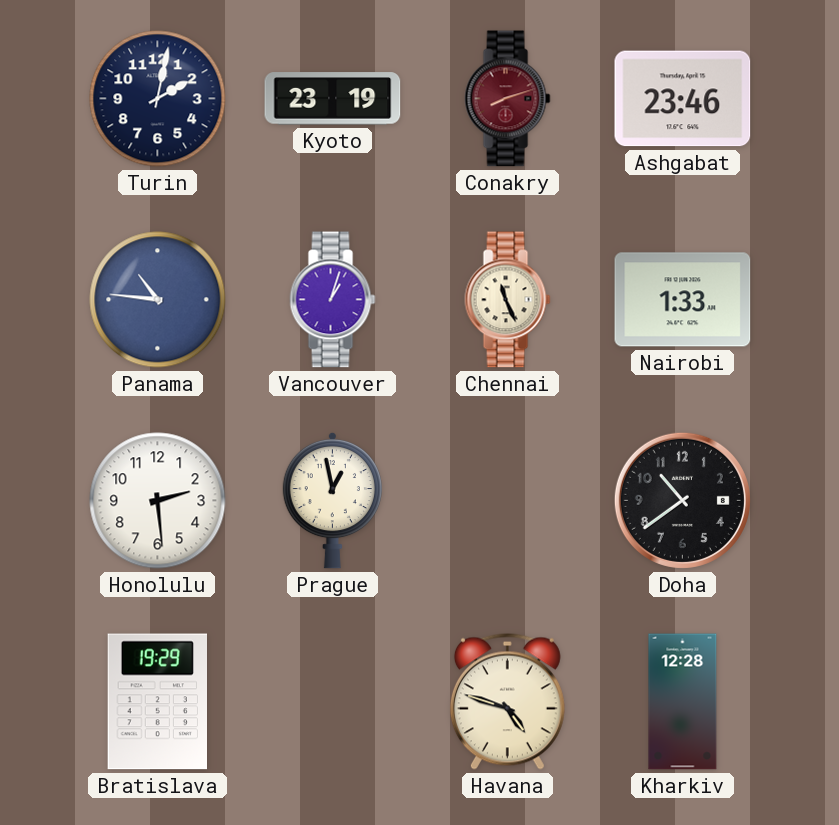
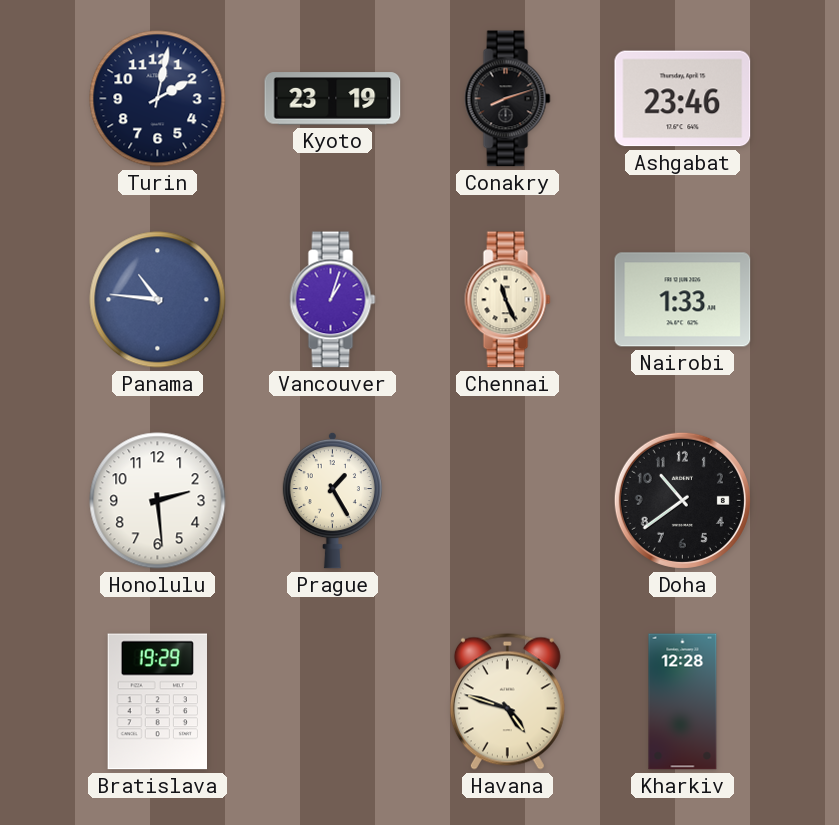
Conakry dial: burgundy -> black
Prague: 12:58 -> 1:25
